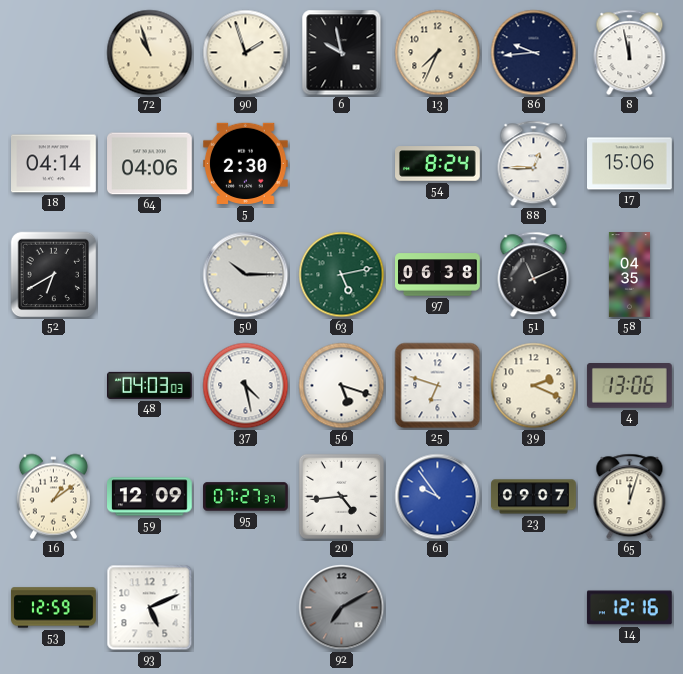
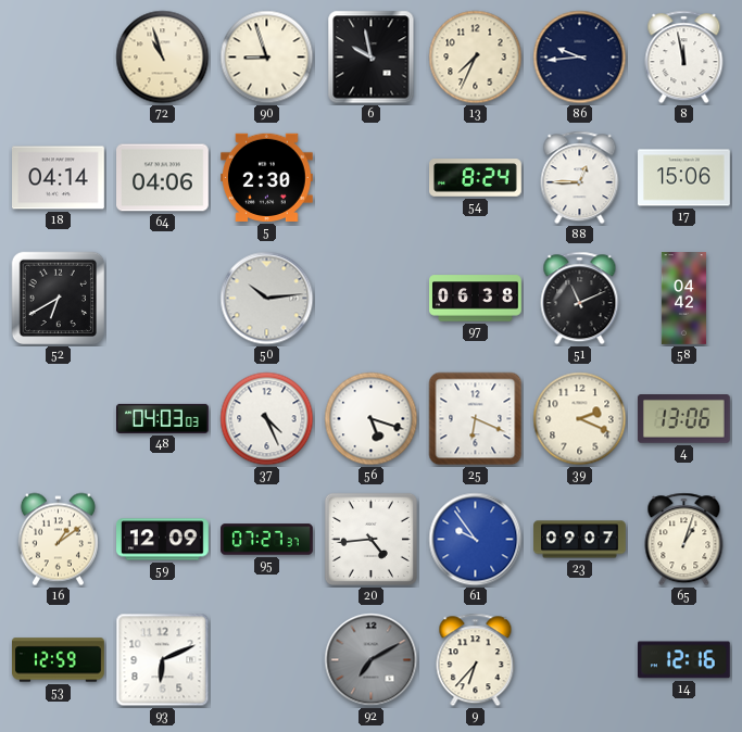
90: 1:57 -> 8:57
50: 10:15 -> 10:14
63: 5:13 -> none
58: 04:35 -> 04:42
37: 4:28 -> 4:26
25: 6:48 -> 6:19
65: 12:03 -> 1:03
93: 5:11 -> 6:11
9: none -> 6:37
